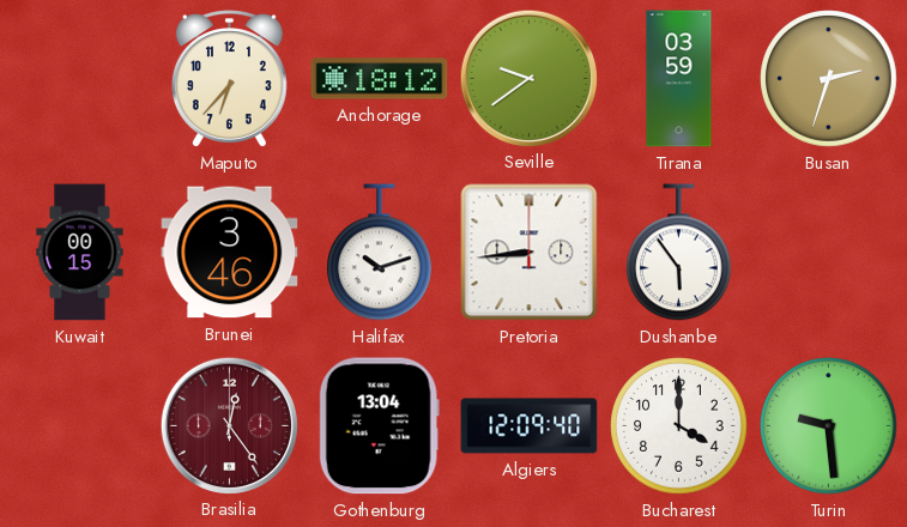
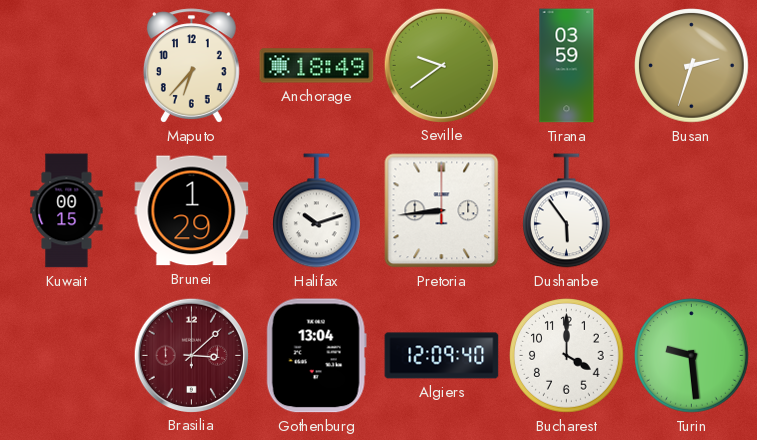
Anchorage: 18:12 -> 18:49
Brunei: 3:46 -> 1:29
Brasilia: 12:24 -> 3:08
